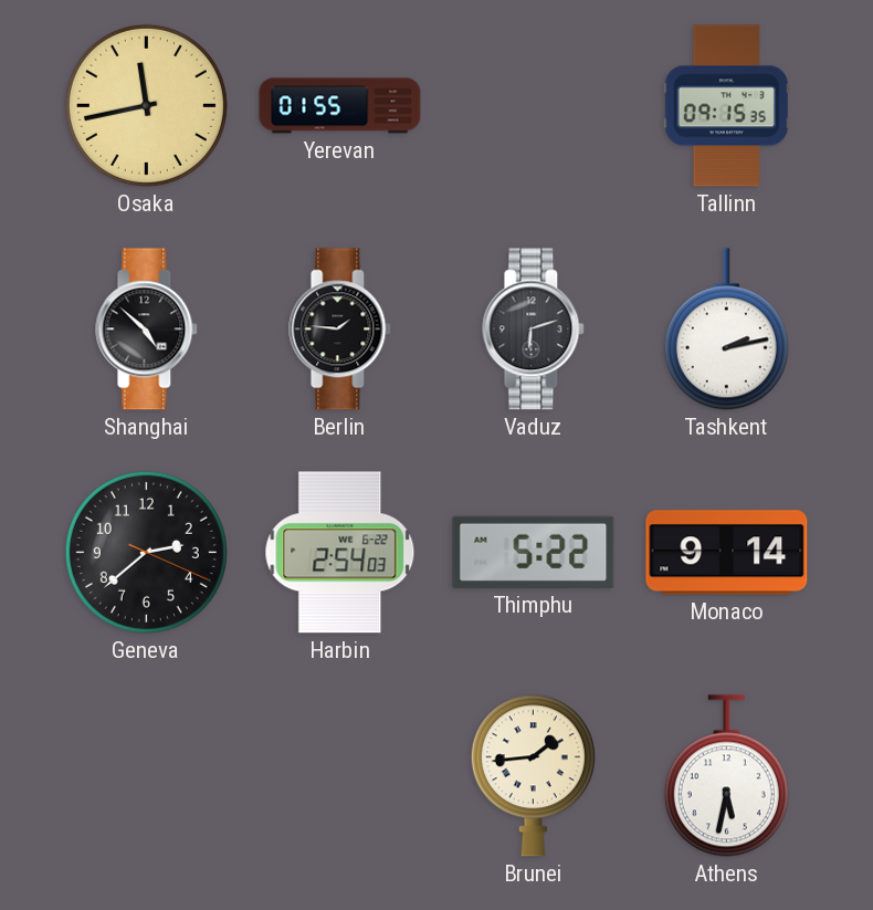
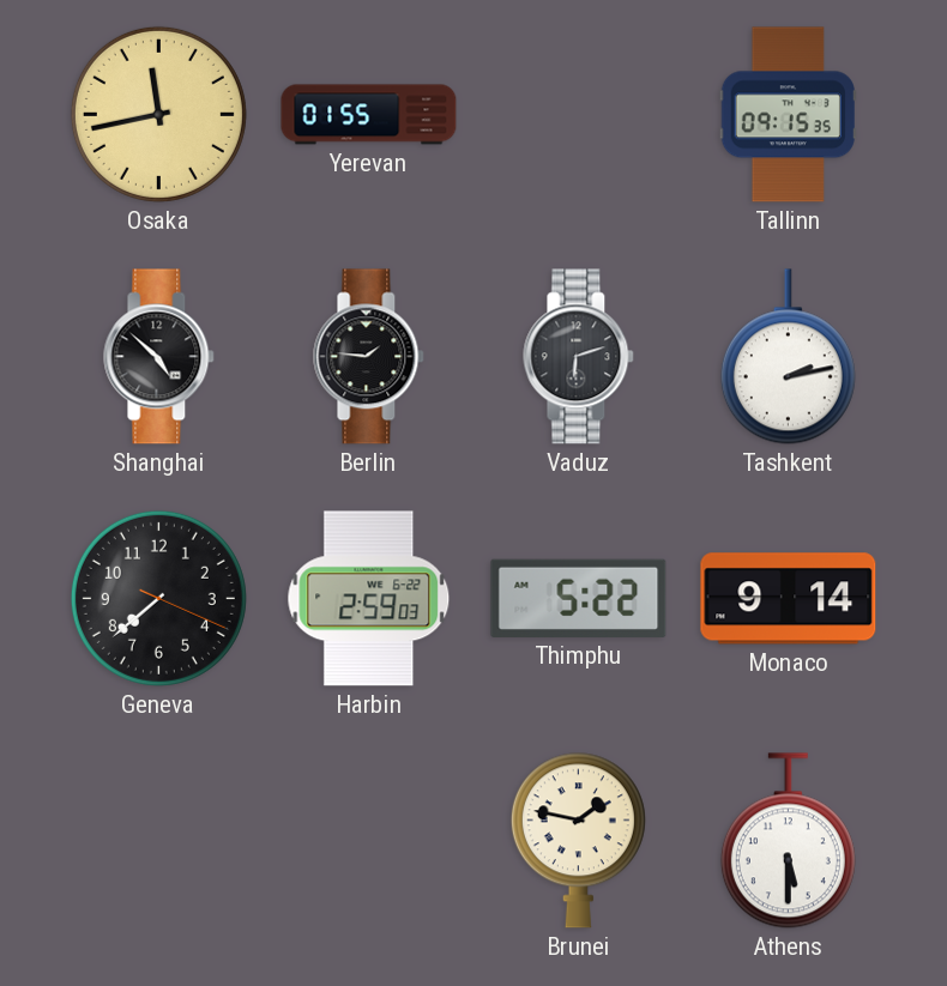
Geneva: 2:38 -> 7:38
Harbin: 2:54 -> 2:59
Brunei: 1:44 -> 1:47
Athens: 5:32 -> 5:30
